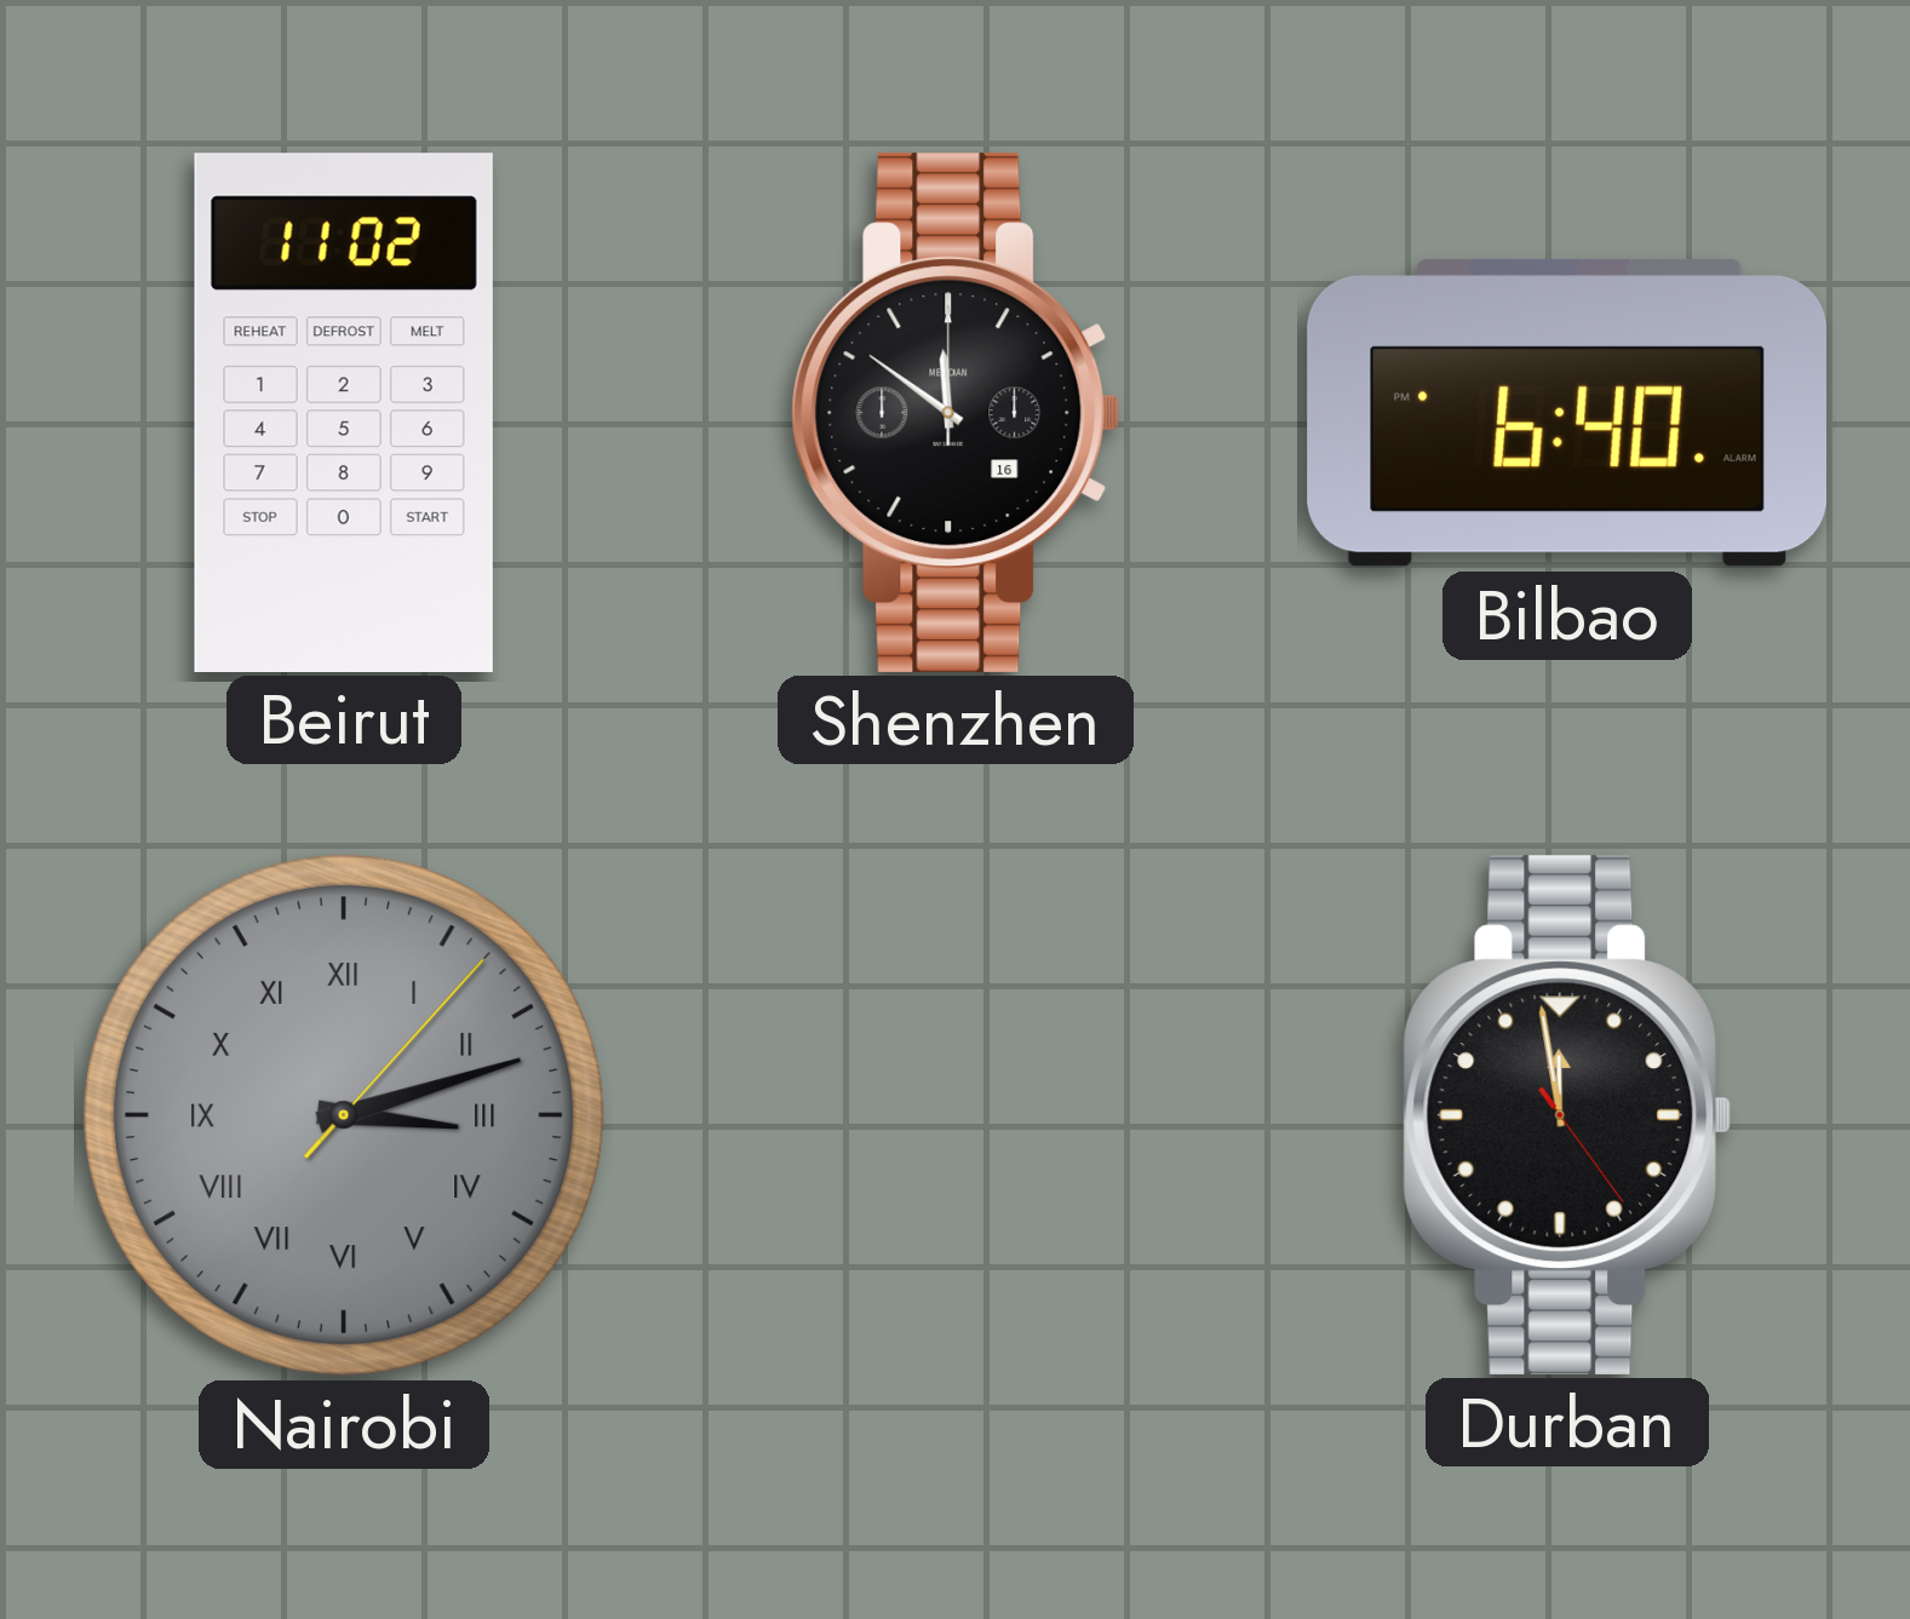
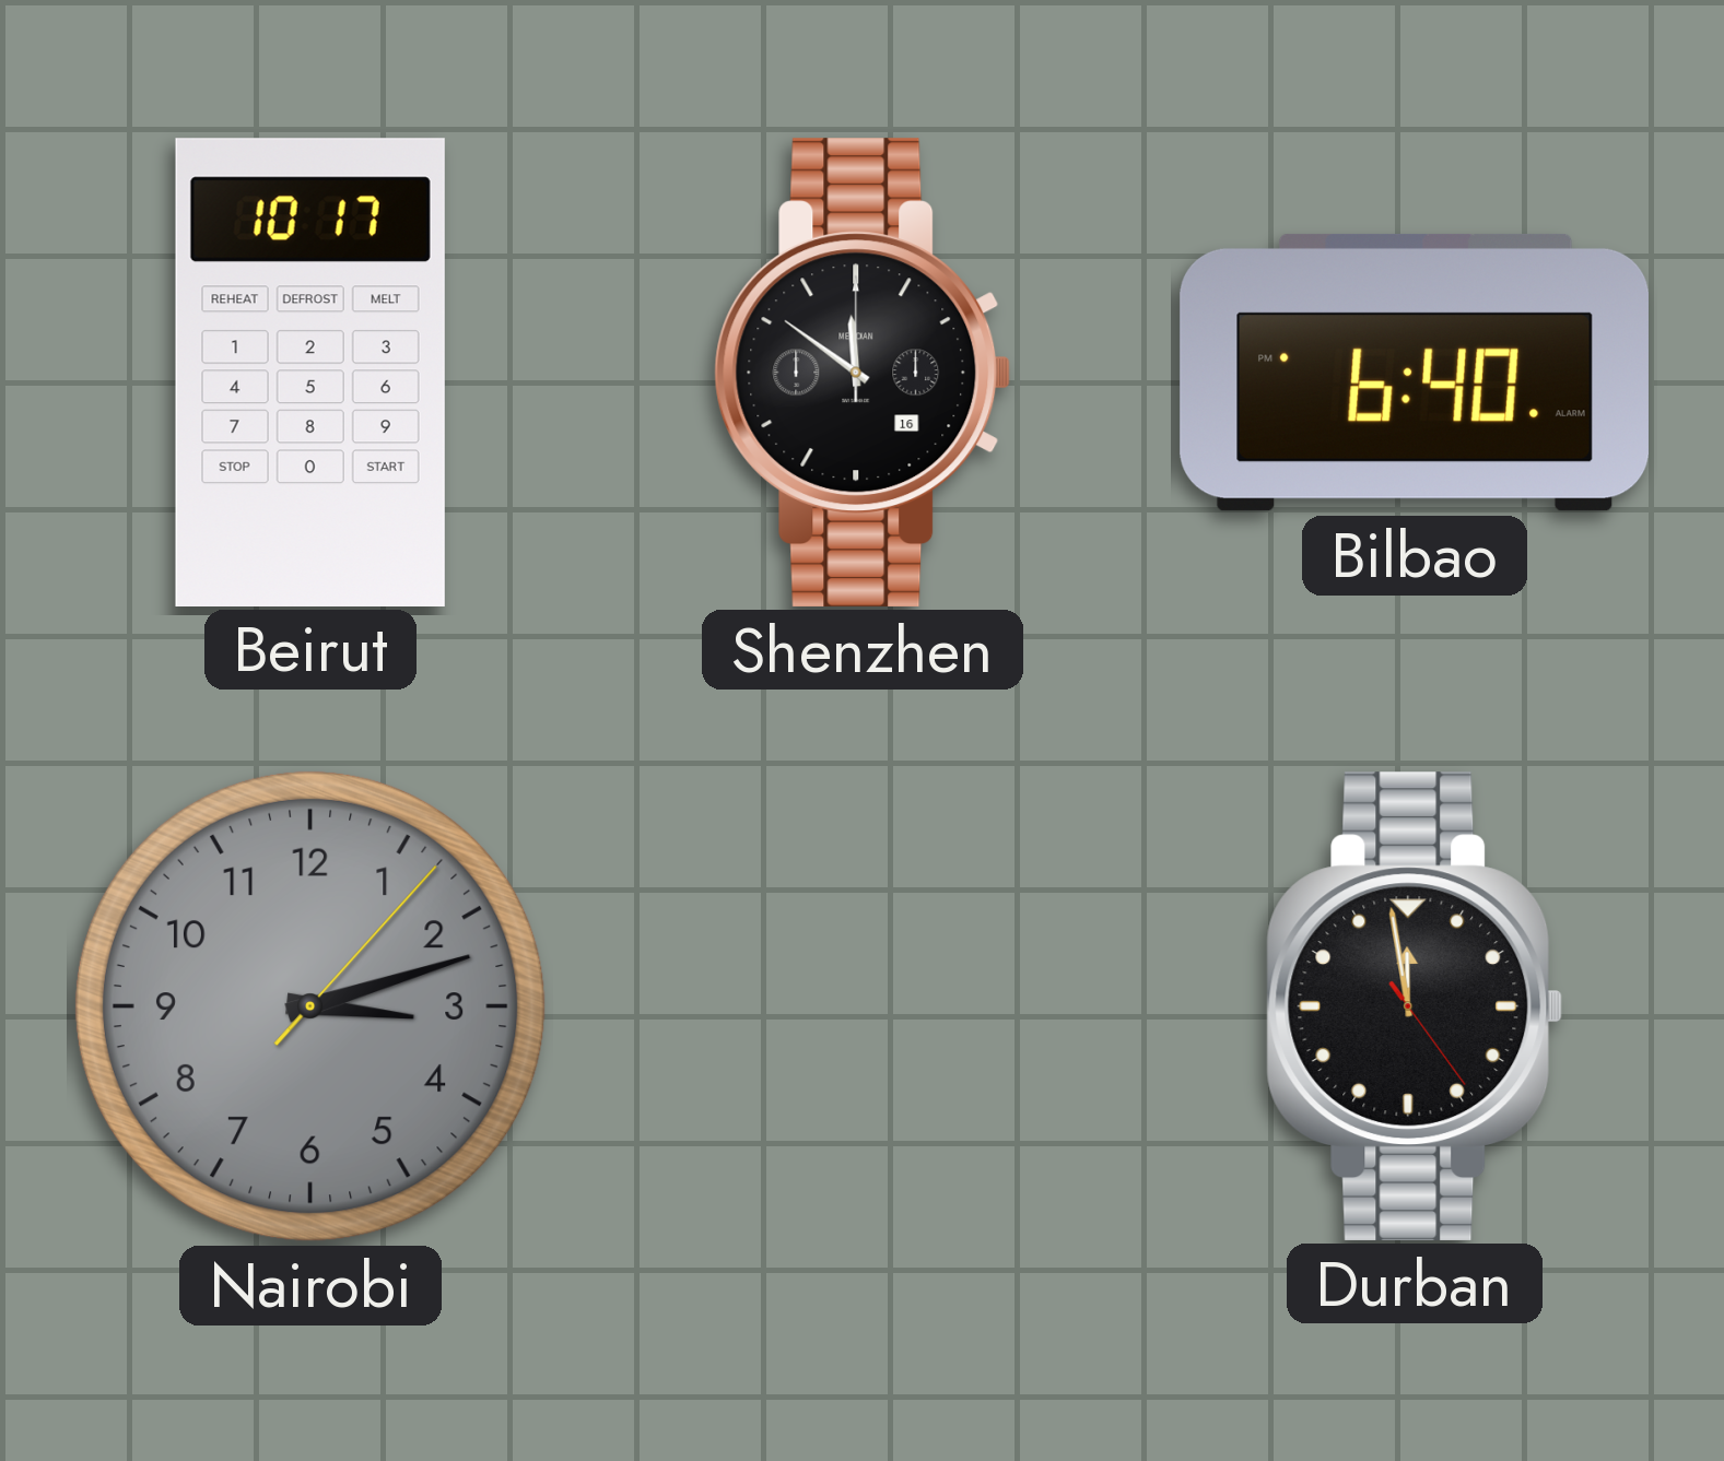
Beirut: 11:02 -> 10:17
Nairobi numerals: Roman -> Arabic
